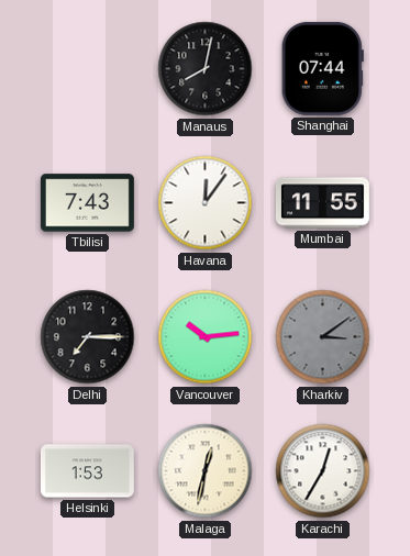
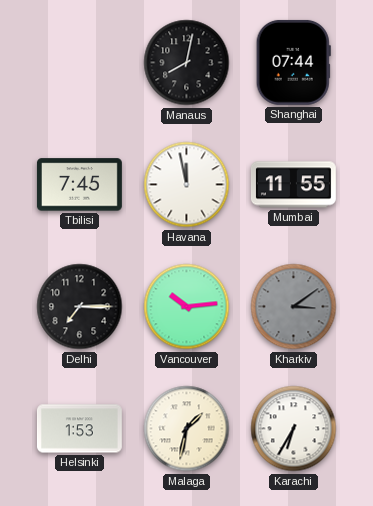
Tbilisi: 7:43 -> 7:45
Havana: 12:06 -> 11:58
Malaga: 12:32 -> 1:32
Karachi: 12:35 -> 6:35
